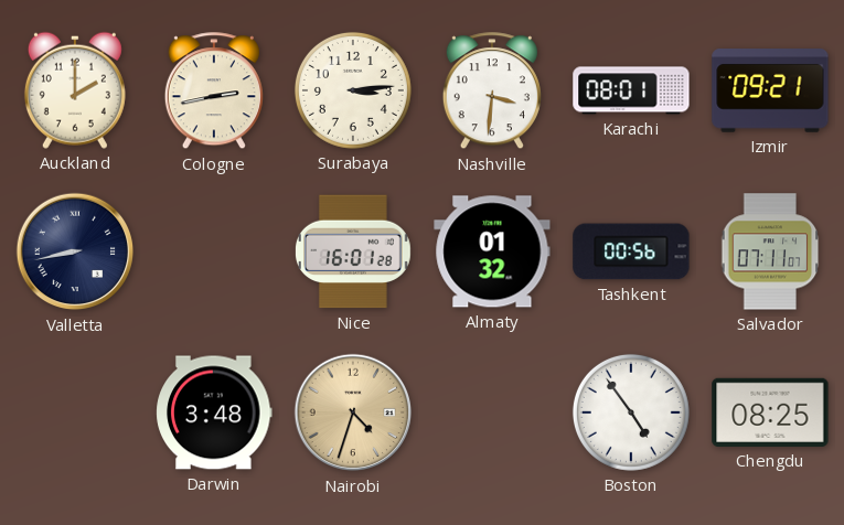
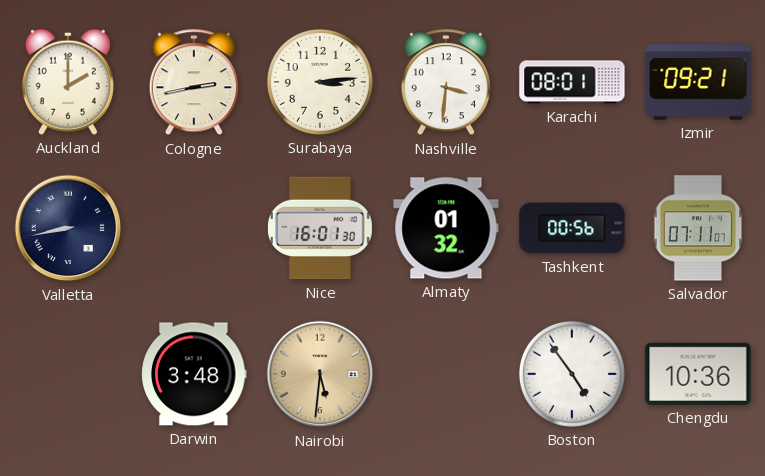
Nice: 16:01:28 -> 16:01:30
Nairobi: 4:33 -> 5:31
Chengdu: 08:25 -> 10:36
